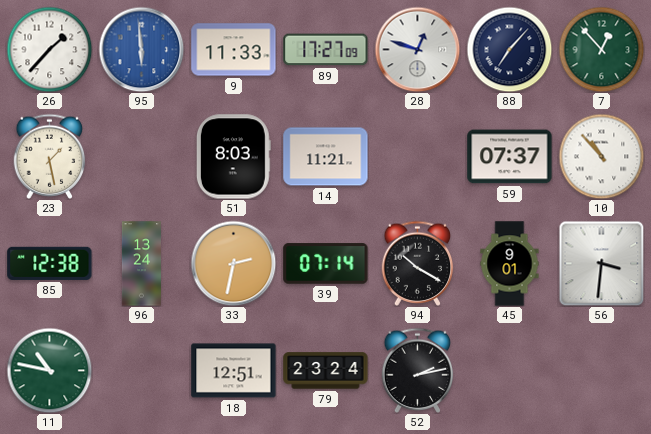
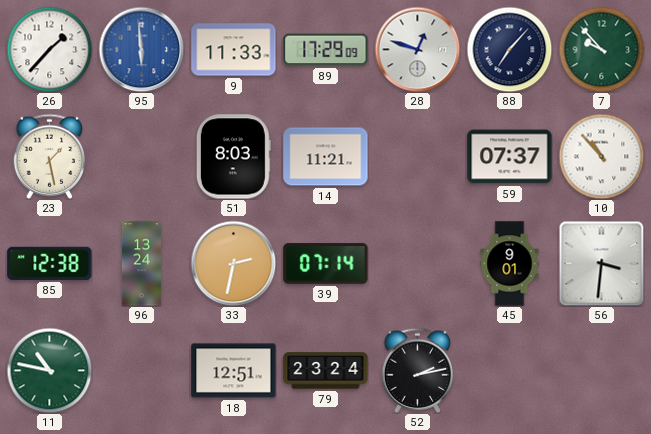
89: 17:27 -> 17:29
7: 12:53 -> 9:53
94: 10:20 -> none
